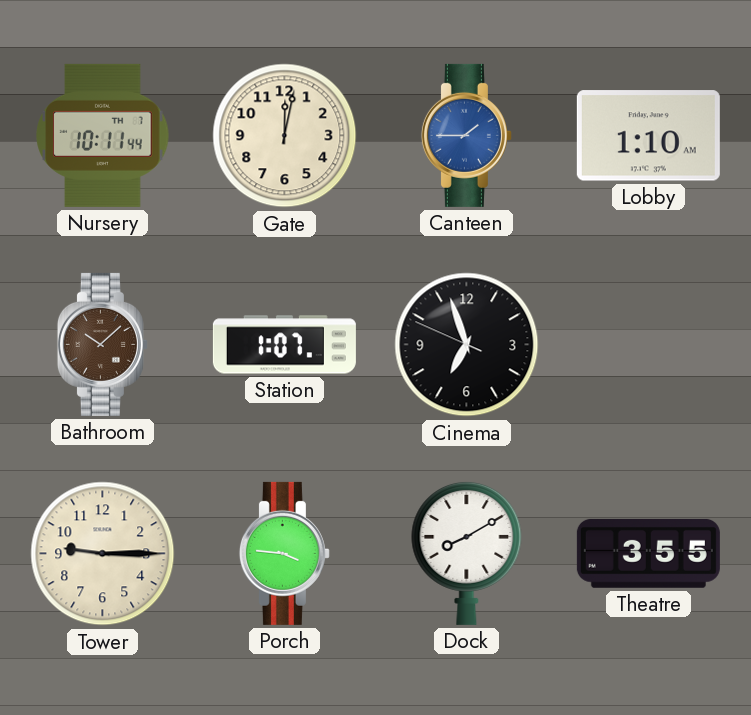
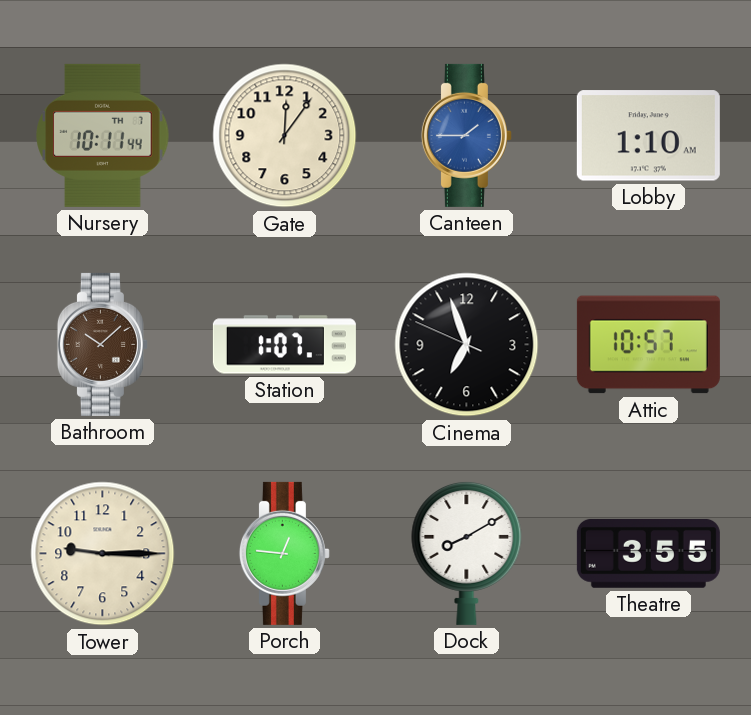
Gate: 12:02 -> 12:06
Attic: none -> 10:57
Porch: 3:46 -> 12:46
